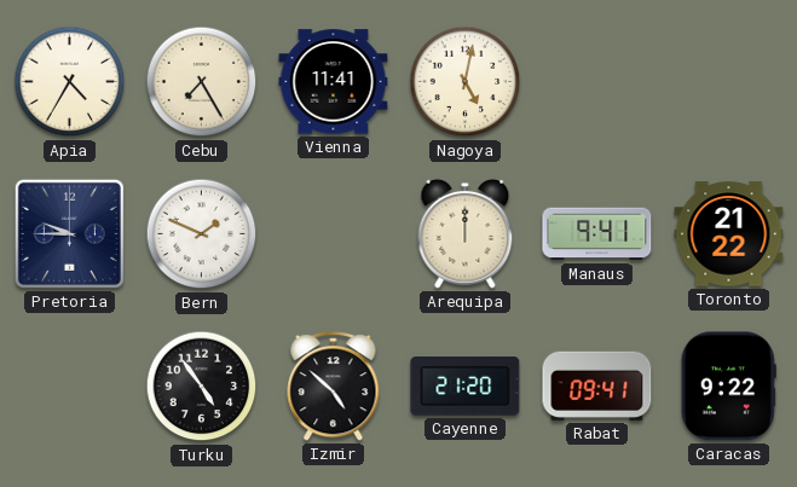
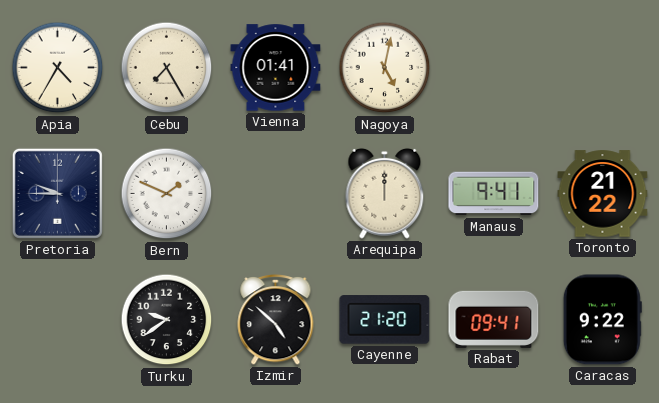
Vienna: 11:41 -> 01:41
Turku: 4:54 -> 9:39
